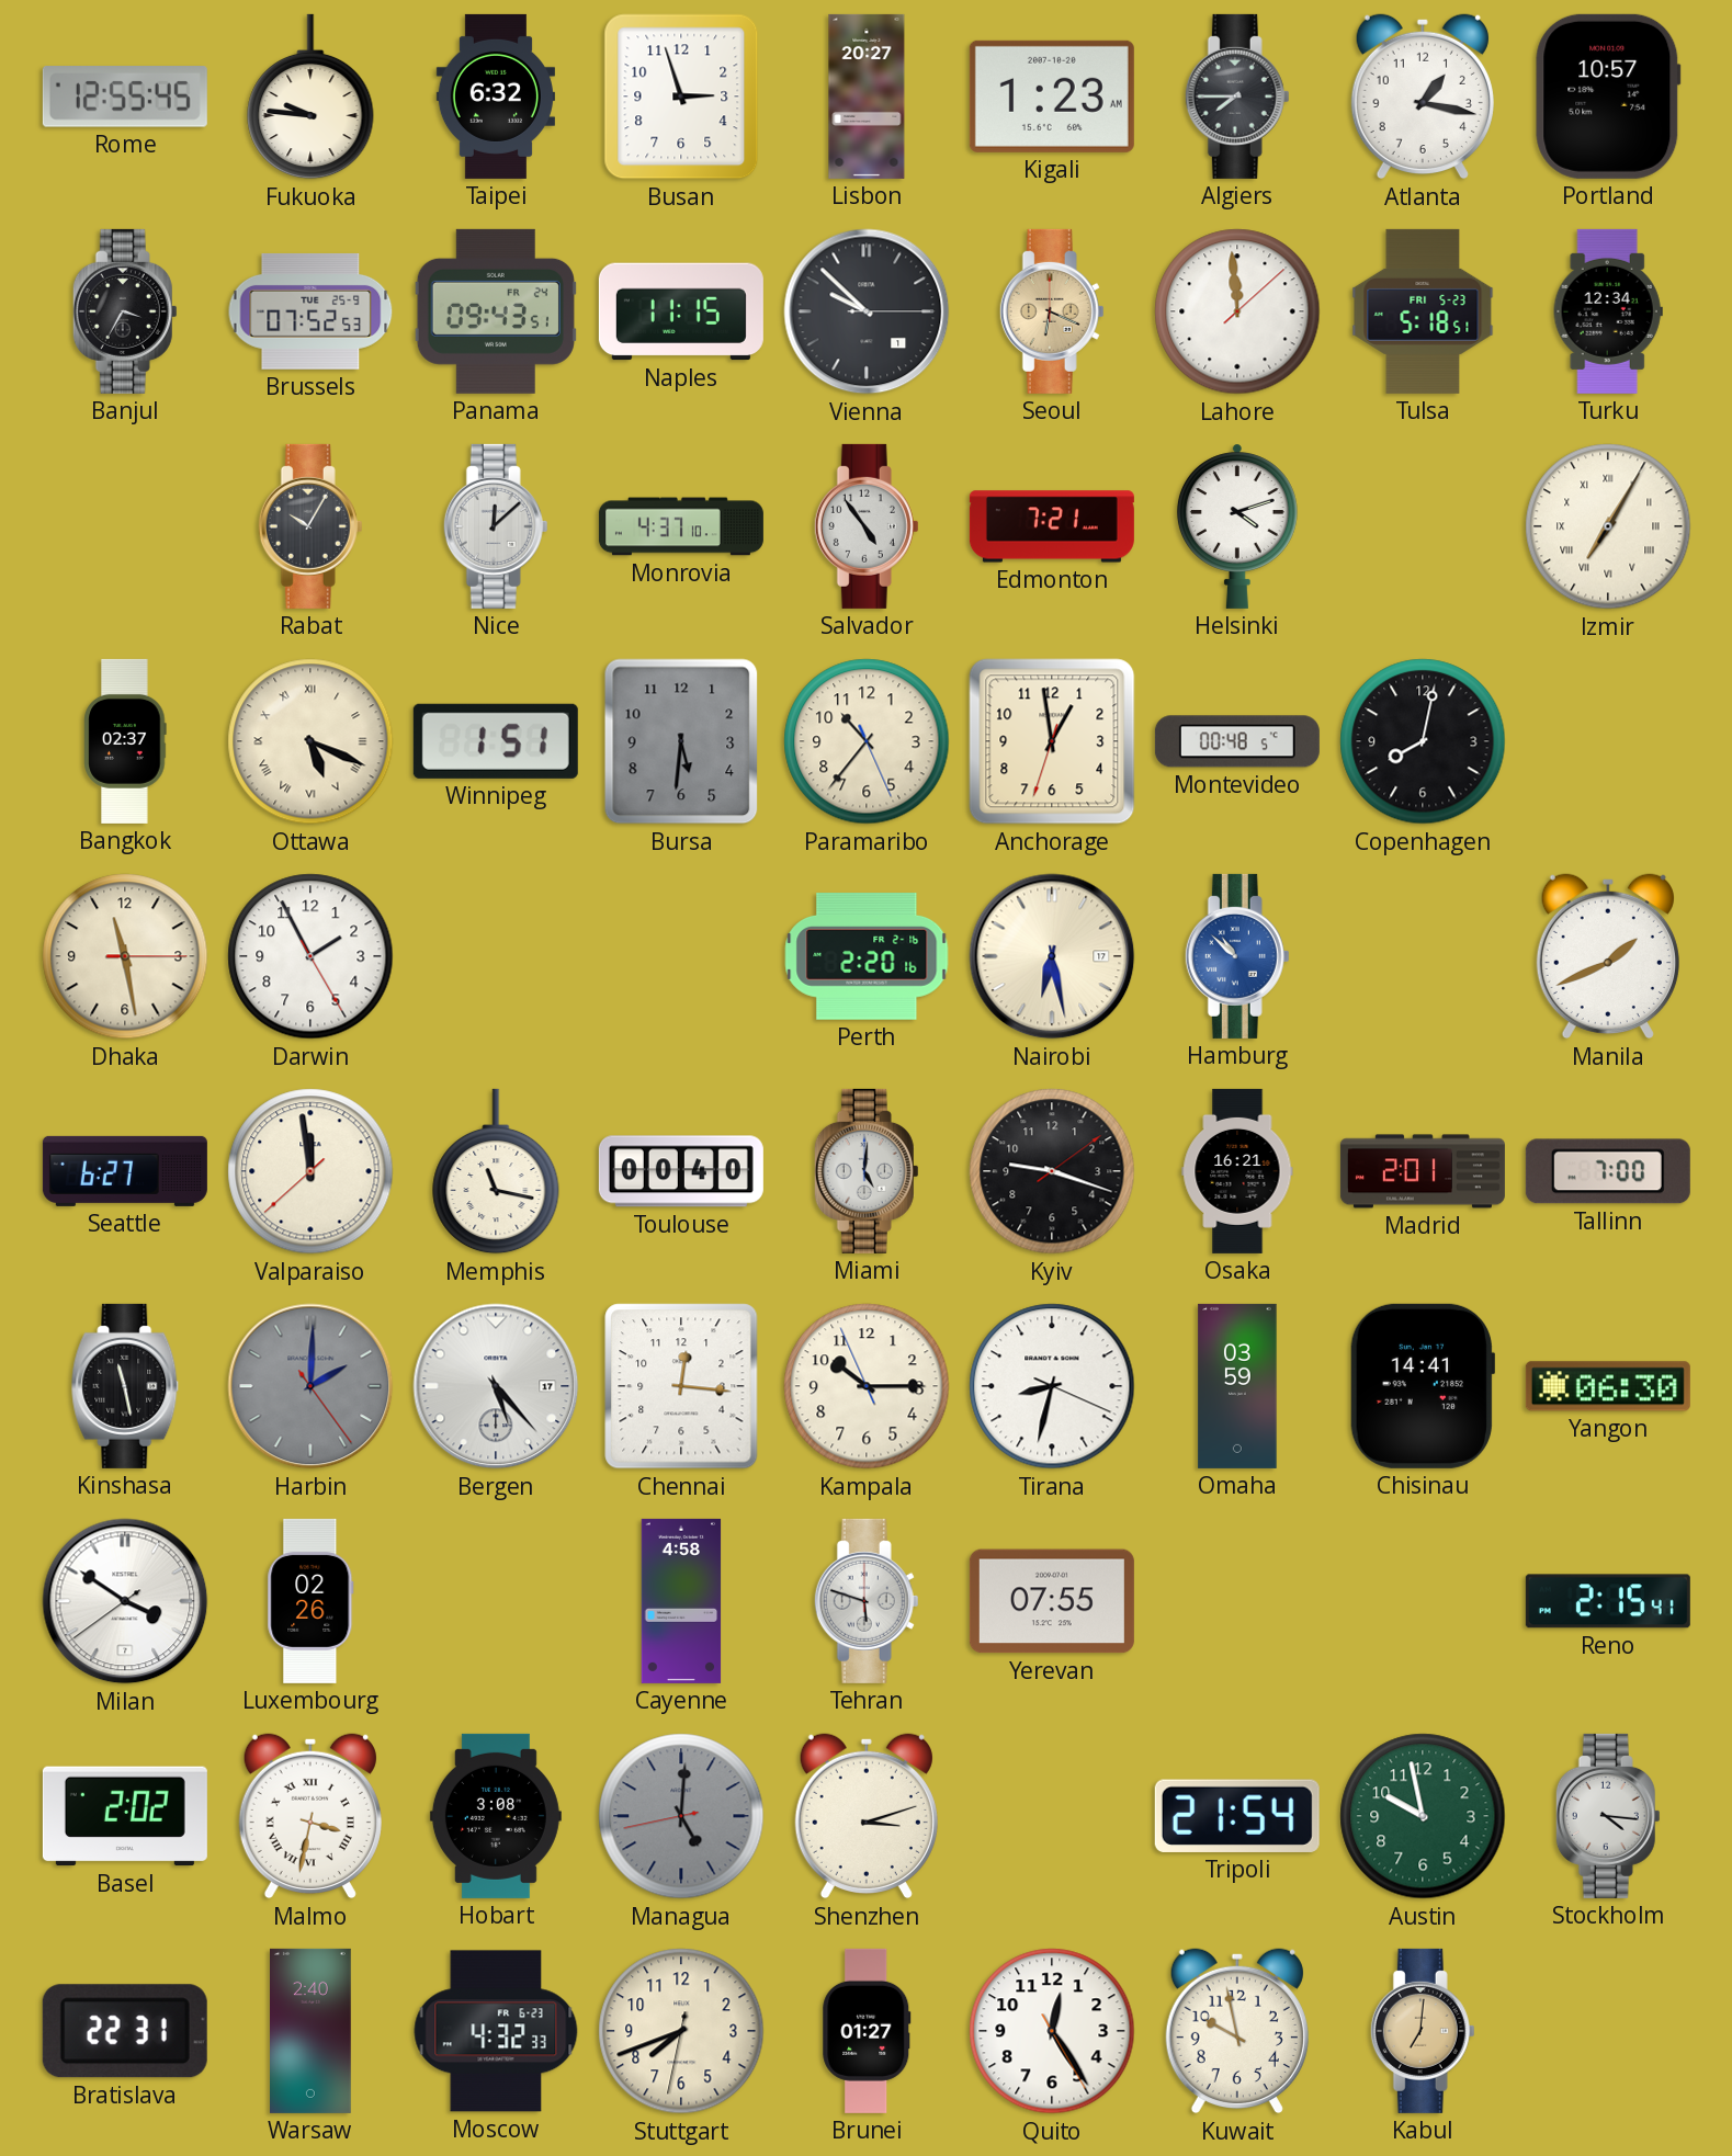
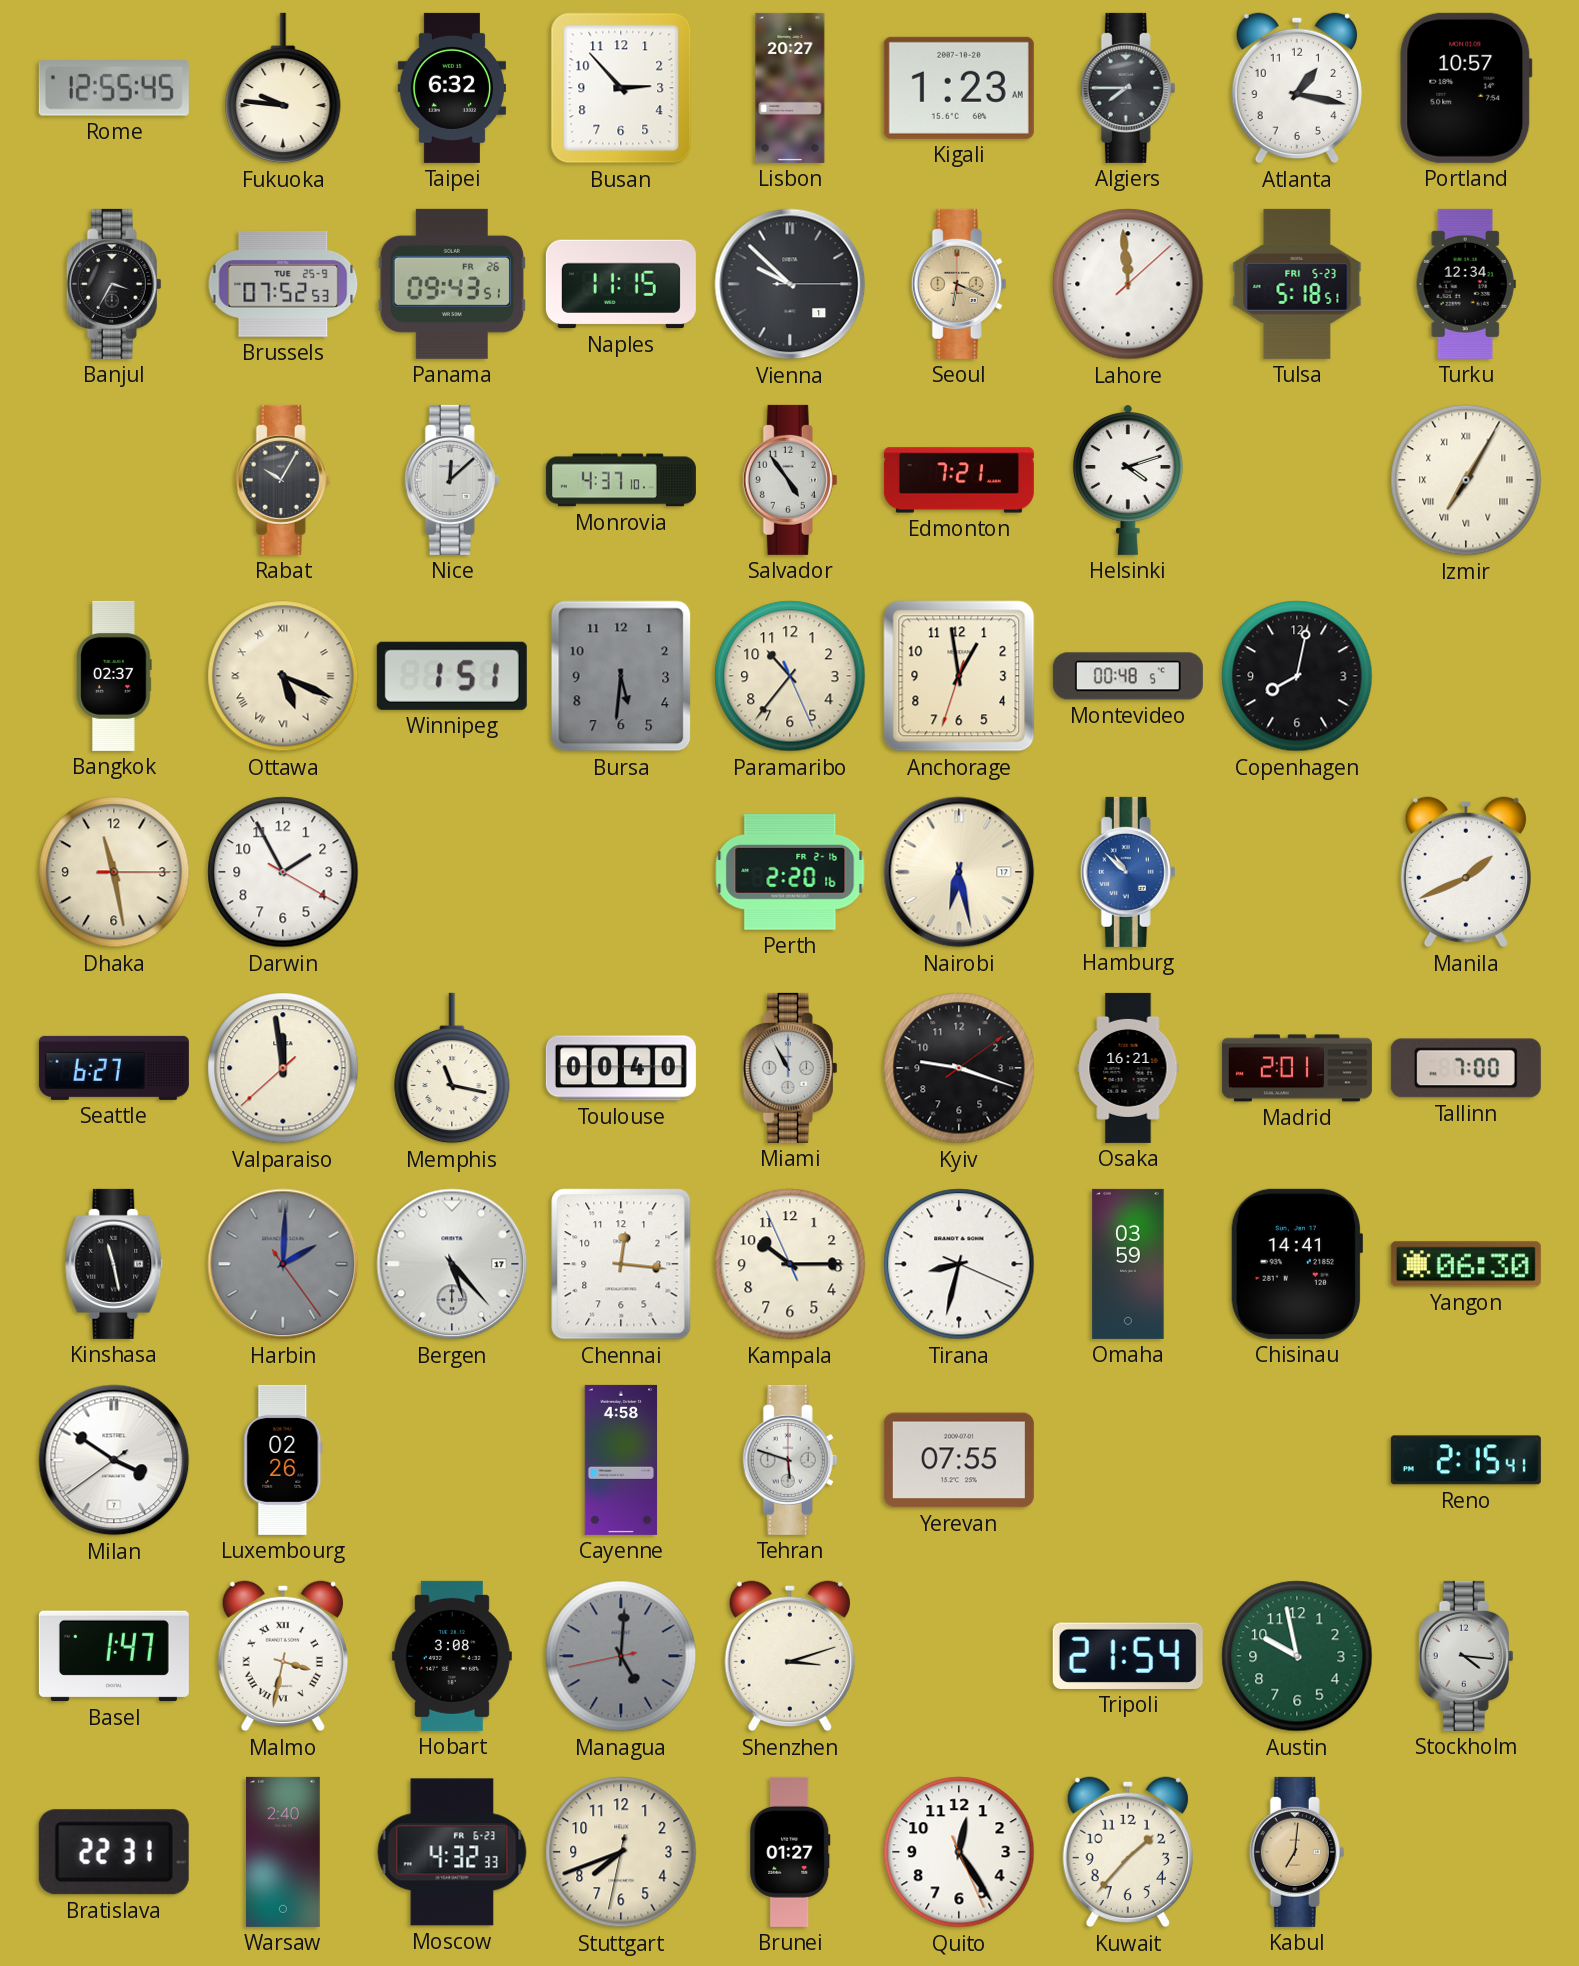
Busan: 2:57 -> 2:53
Panama date: FR 24 -> FR 26
Darwin: 1:55:25 -> 1:55:20
Miami: 5:01 -> 10:55
Basel: 2:02 -> 1:47
Quito: 12:24:25 -> 12:24:26
Kuwait: 9:58 -> 1:37
